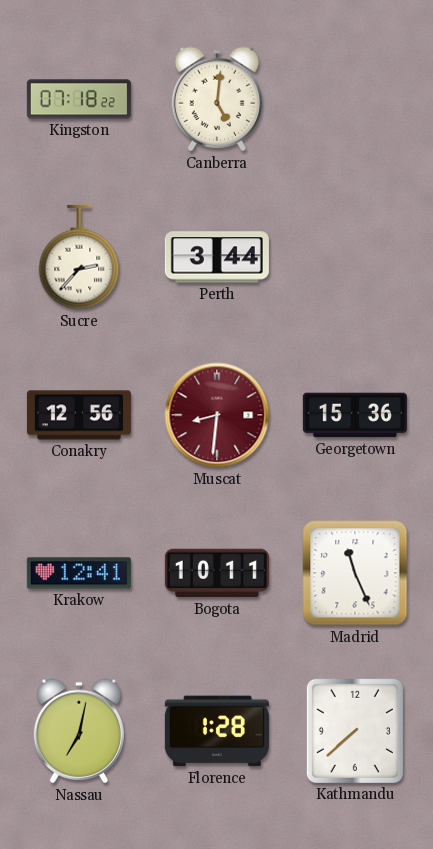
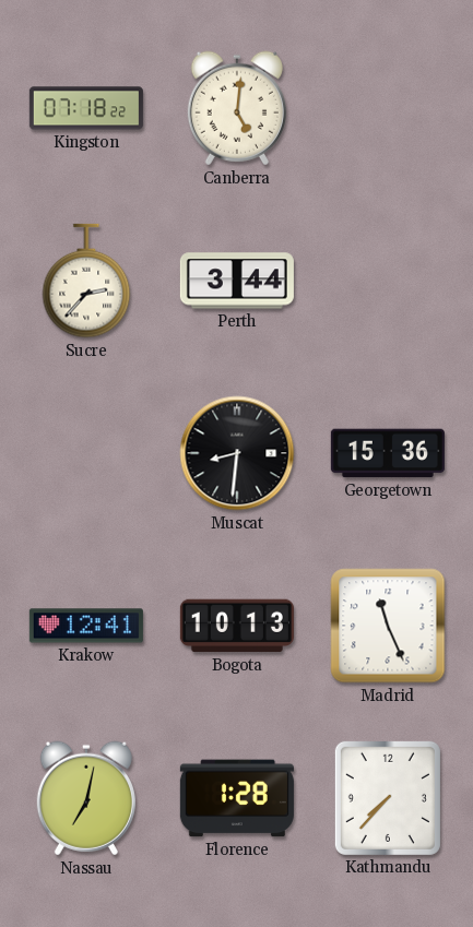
Conakry: 12:56 -> none
Muscat dial: burgundy -> black
Bogota: 10:11 -> 10:13
Kathmandu: 7:38 -> 7:37
